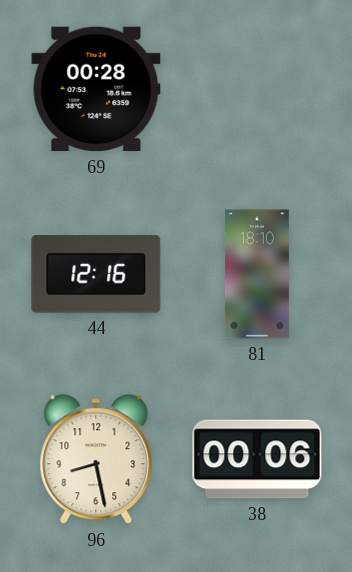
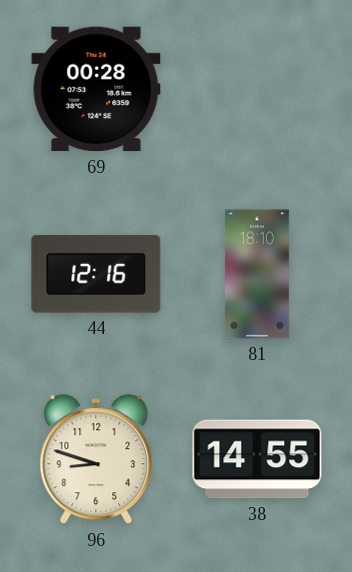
96: 8:28 -> 8:48
38: 00:06 -> 14:55
